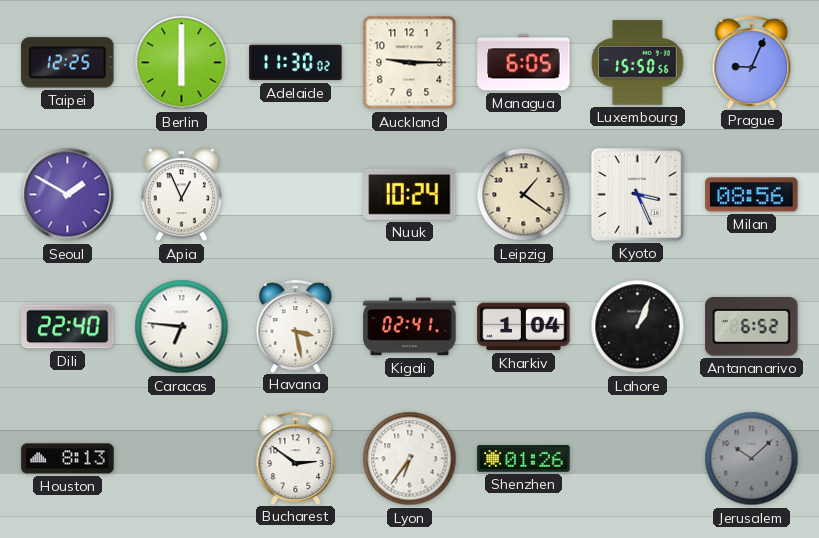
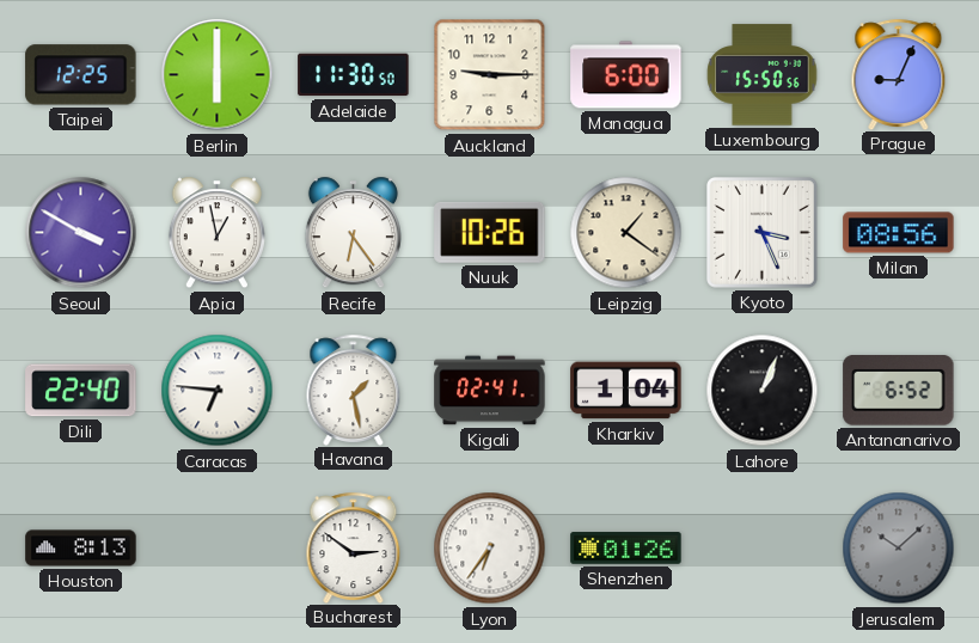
Adelaide: 11:30:02 -> 11:30:50
Managua: 6:05 -> 6:00
Seoul: 1:50 -> 3:50
Apia: 12:56 -> 12:58
Recife: none -> 6:24
Nuuk: 10:24 -> 10:26
Havana: 3:28 -> 1:28
